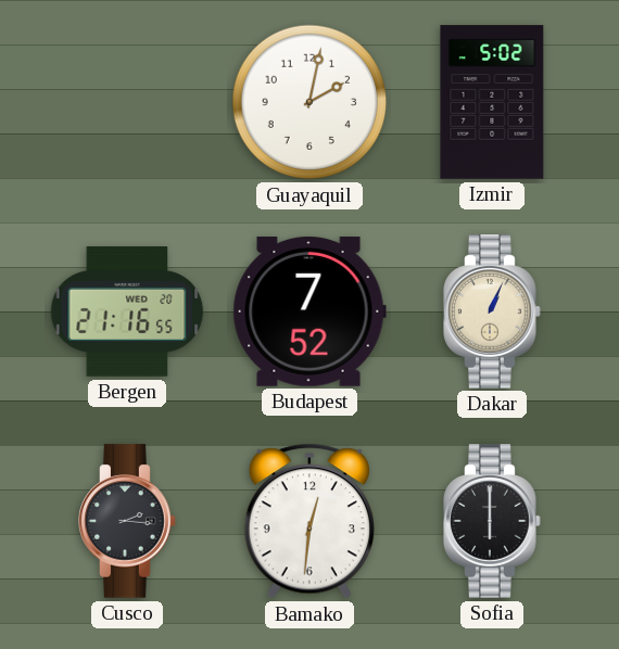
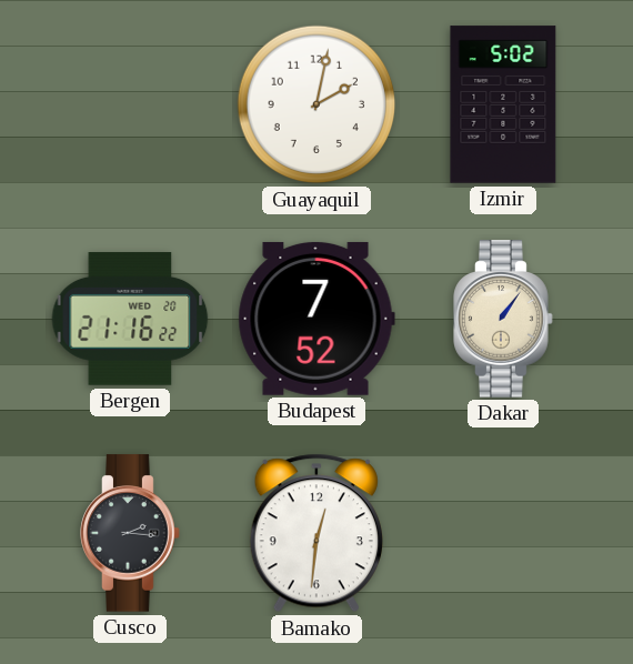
Bergen: 21:16:55 -> 21:16:22
Dakar: 1:04 -> 1:06
Sofia: 6:00 -> none
